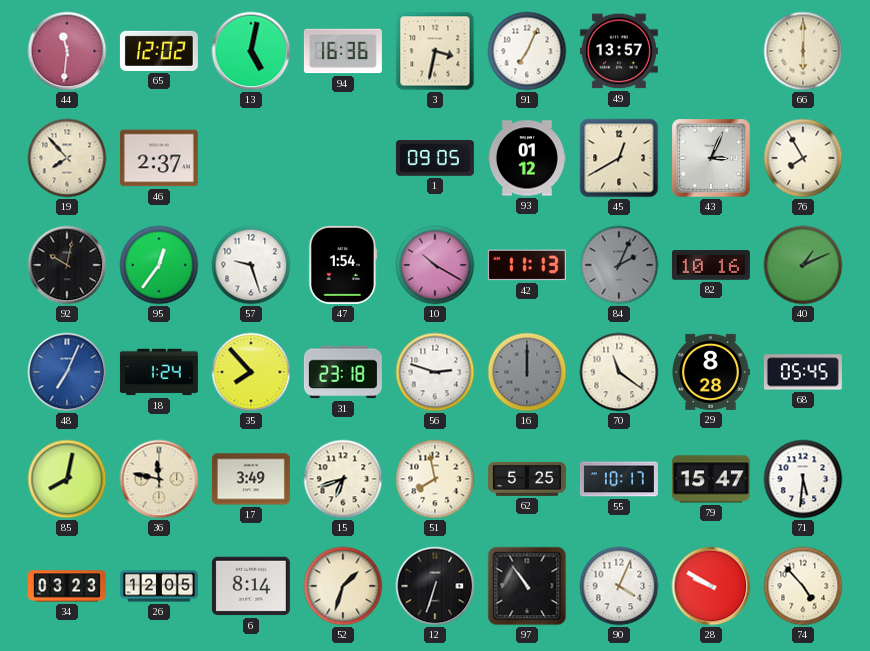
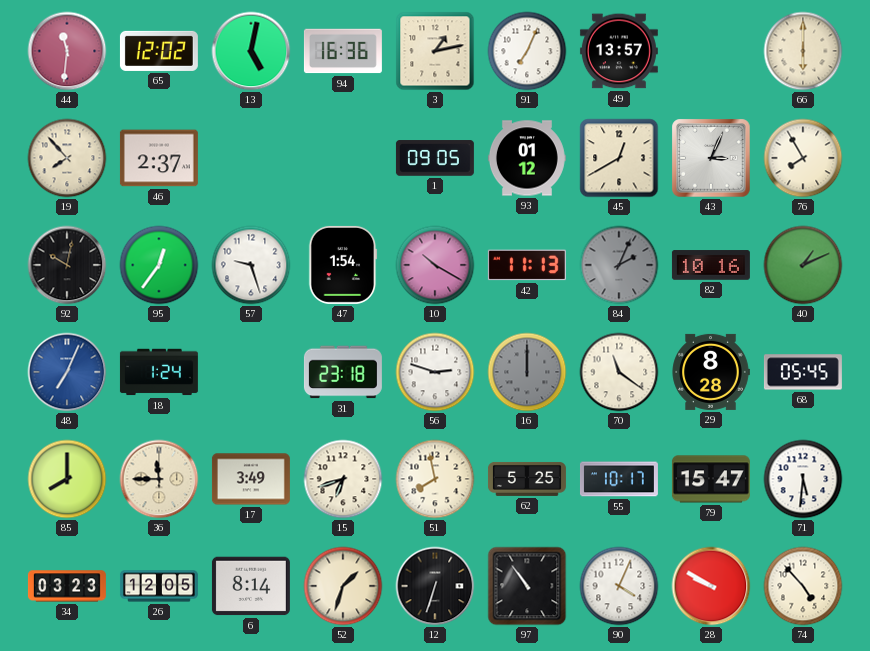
3: 3:32 -> 1:13
35: 7:53 -> none
85: 8:02 -> 8:00
36: 11:47 -> 11:45
